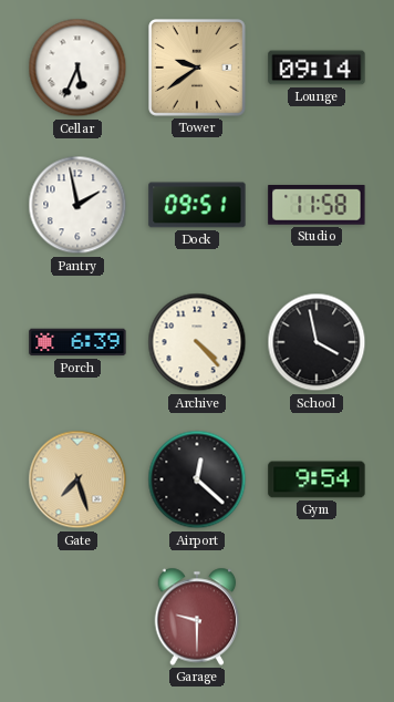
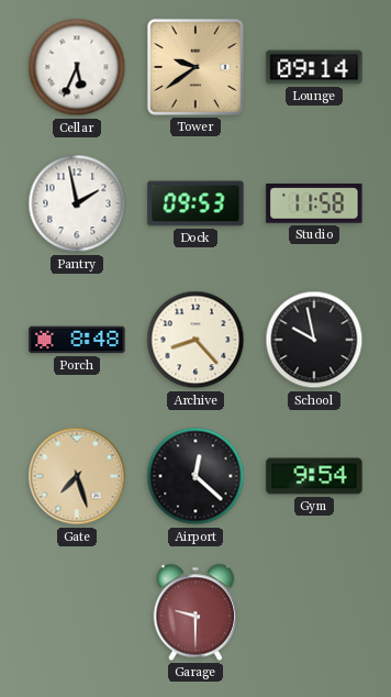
Dock: 09:51 -> 09:53
Porch: 6:39 -> 8:48
Archive: 4:23 -> 8:23
School: 3:58 -> 9:58
